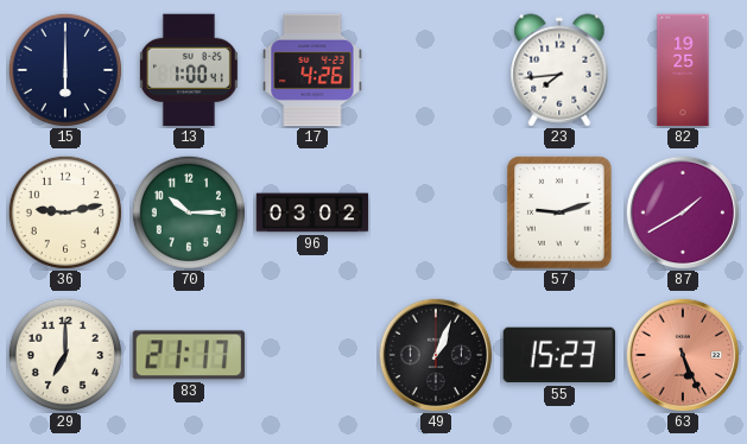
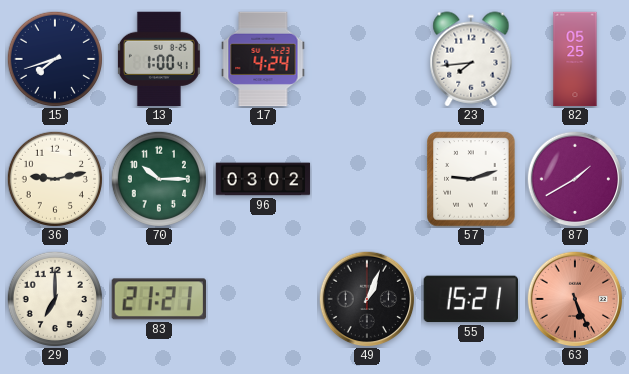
15: 6:00 -> 7:42
17: 4:26 -> 4:24
82: 19:25 -> 05:25
83: 21:17 -> 21:21
55: 15:23 -> 15:21
